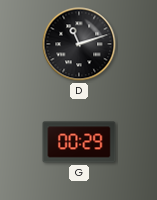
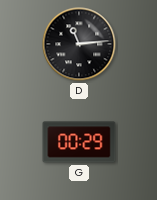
D: 11:12 -> 11:14
